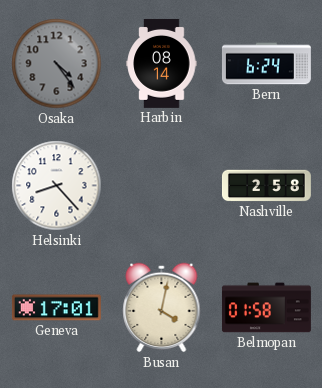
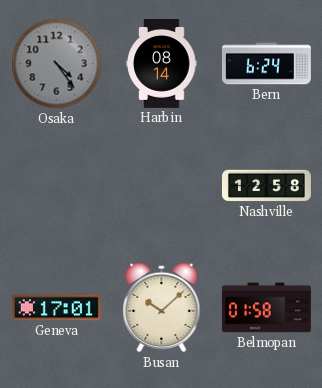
Helsinki: 8:23 -> none
Nashville: 2:58 -> 12:58
Busan: 4:02 -> 10:08
